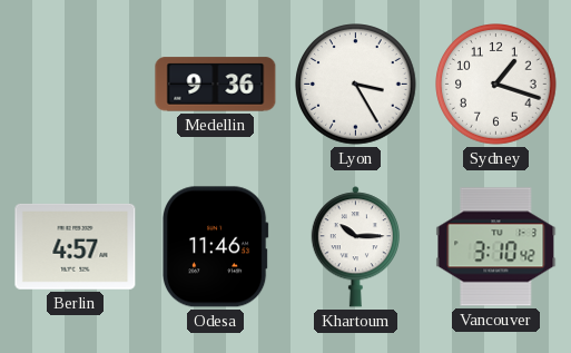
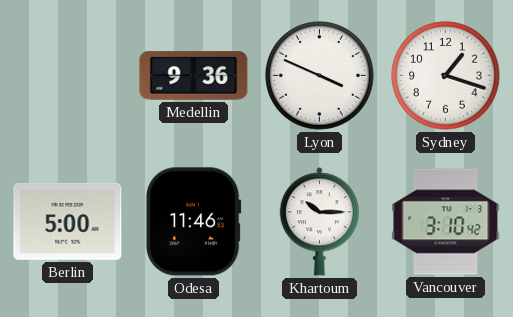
Lyon: 3:25 -> 3:49
Berlin: 4:57 -> 5:00
